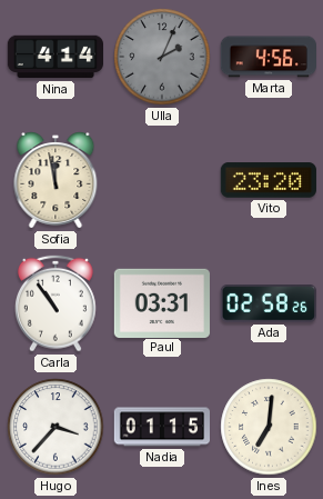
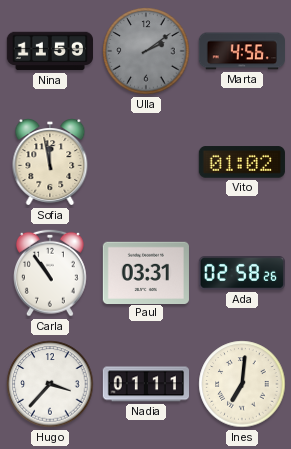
Nina: 4:14 -> 11:59
Ulla: 2:04 -> 2:09
Vito: 23:20 -> 01:02
Nadia: 01:15 -> 01:11
